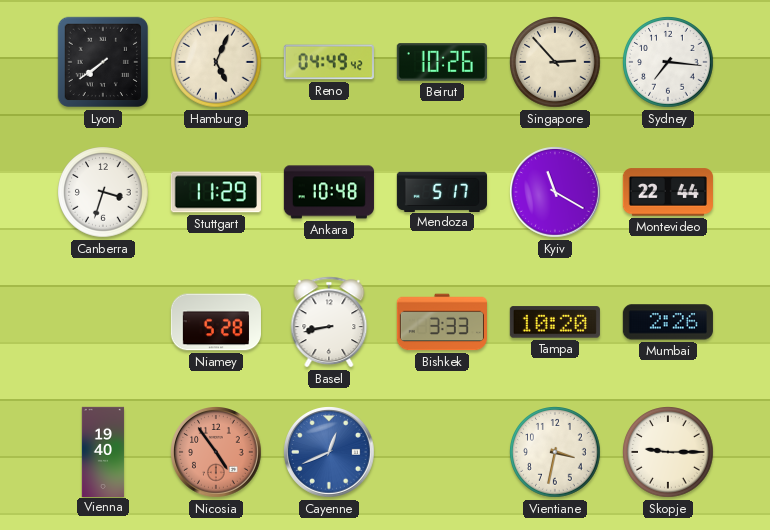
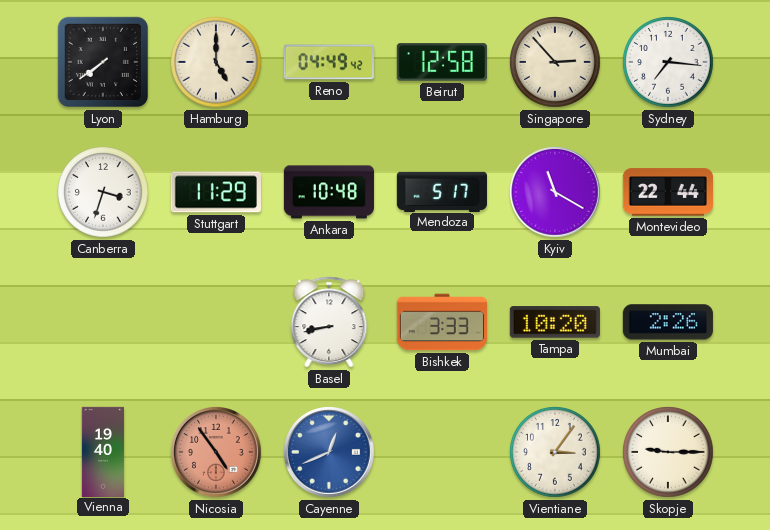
Hamburg: 5:04 -> 5:00
Beirut: 10:26 -> 12:58
Niamey: 5:28 -> none
Vientiane: 3:32 -> 3:06
